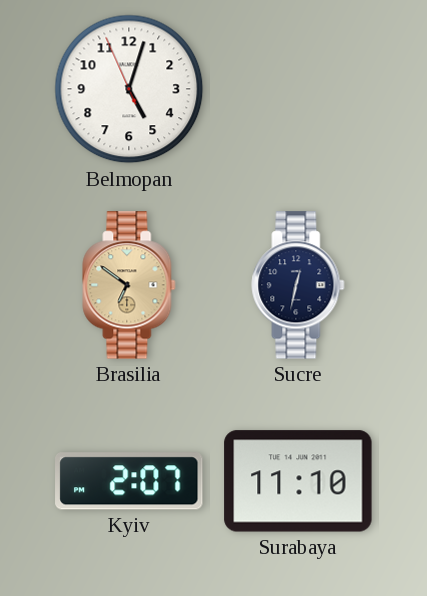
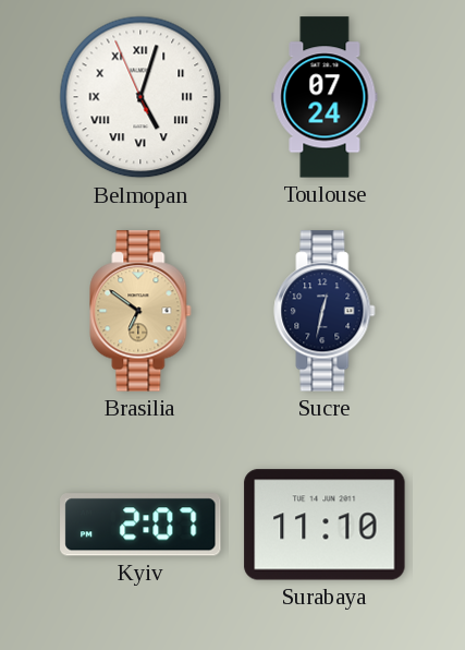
Belmopan numerals: Arabic -> Roman
Toulouse: none -> 07:24
